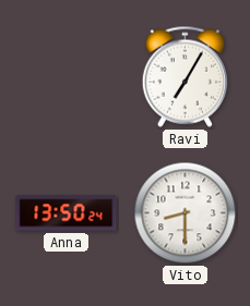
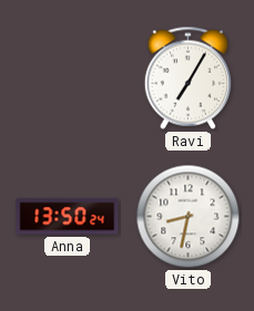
Vito: 8:30 -> 8:32
